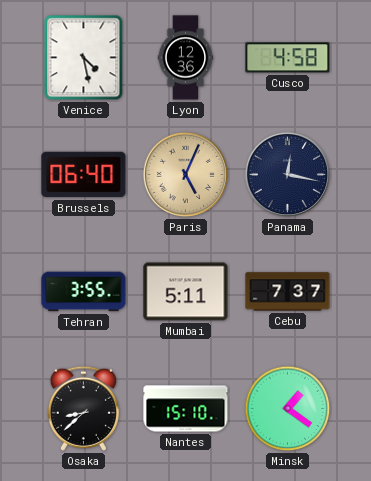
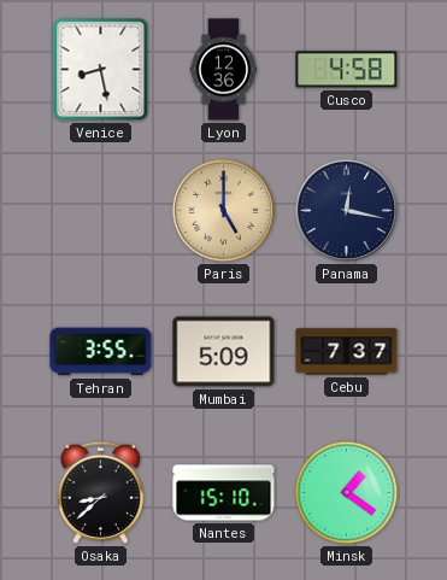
Venice: 4:28 -> 8:28
Brussels: 06:40 -> none
Paris: 5:04 -> 5:00
Mumbai: 5:11 -> 5:09
